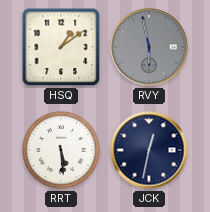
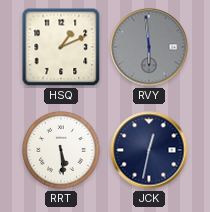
HSQ: 1:09 -> 1:11
RVY: 5:58 -> 5:59
